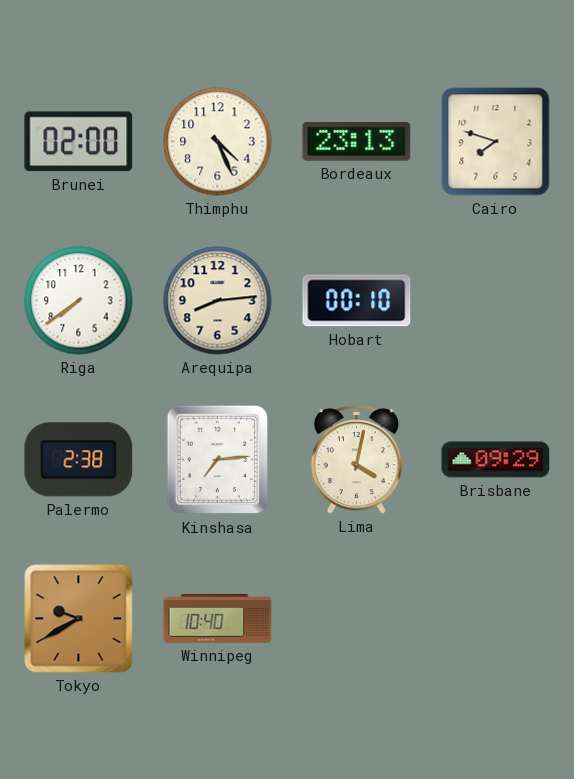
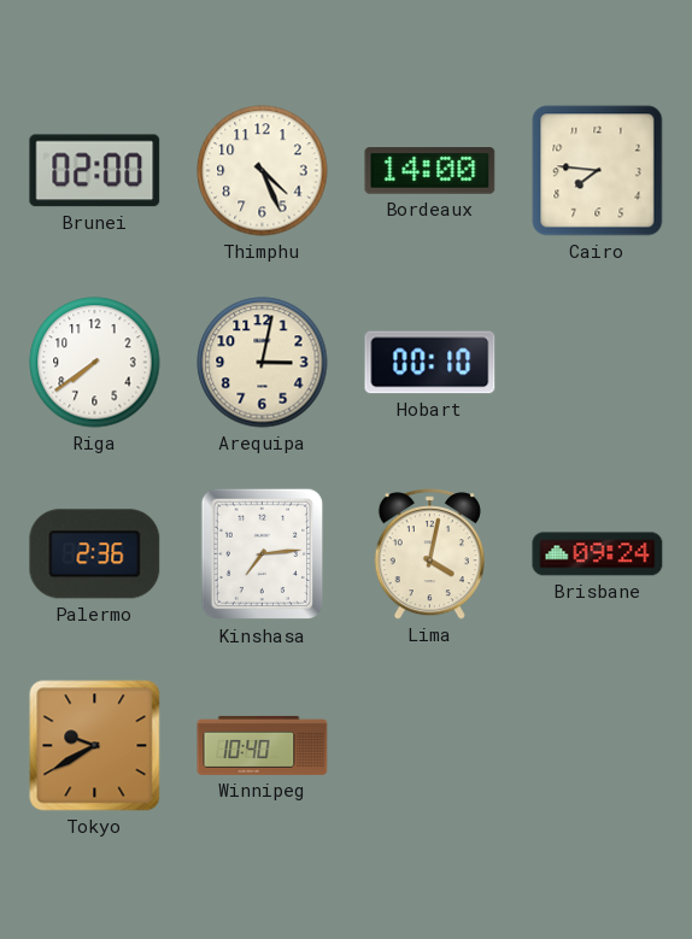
Bordeaux: 23:13 -> 14:00
Cairo: 7:48 -> 7:46
Arequipa: 8:14 -> 3:02
Palermo: 2:38 -> 2:36
Brisbane: 09:29 -> 09:24
